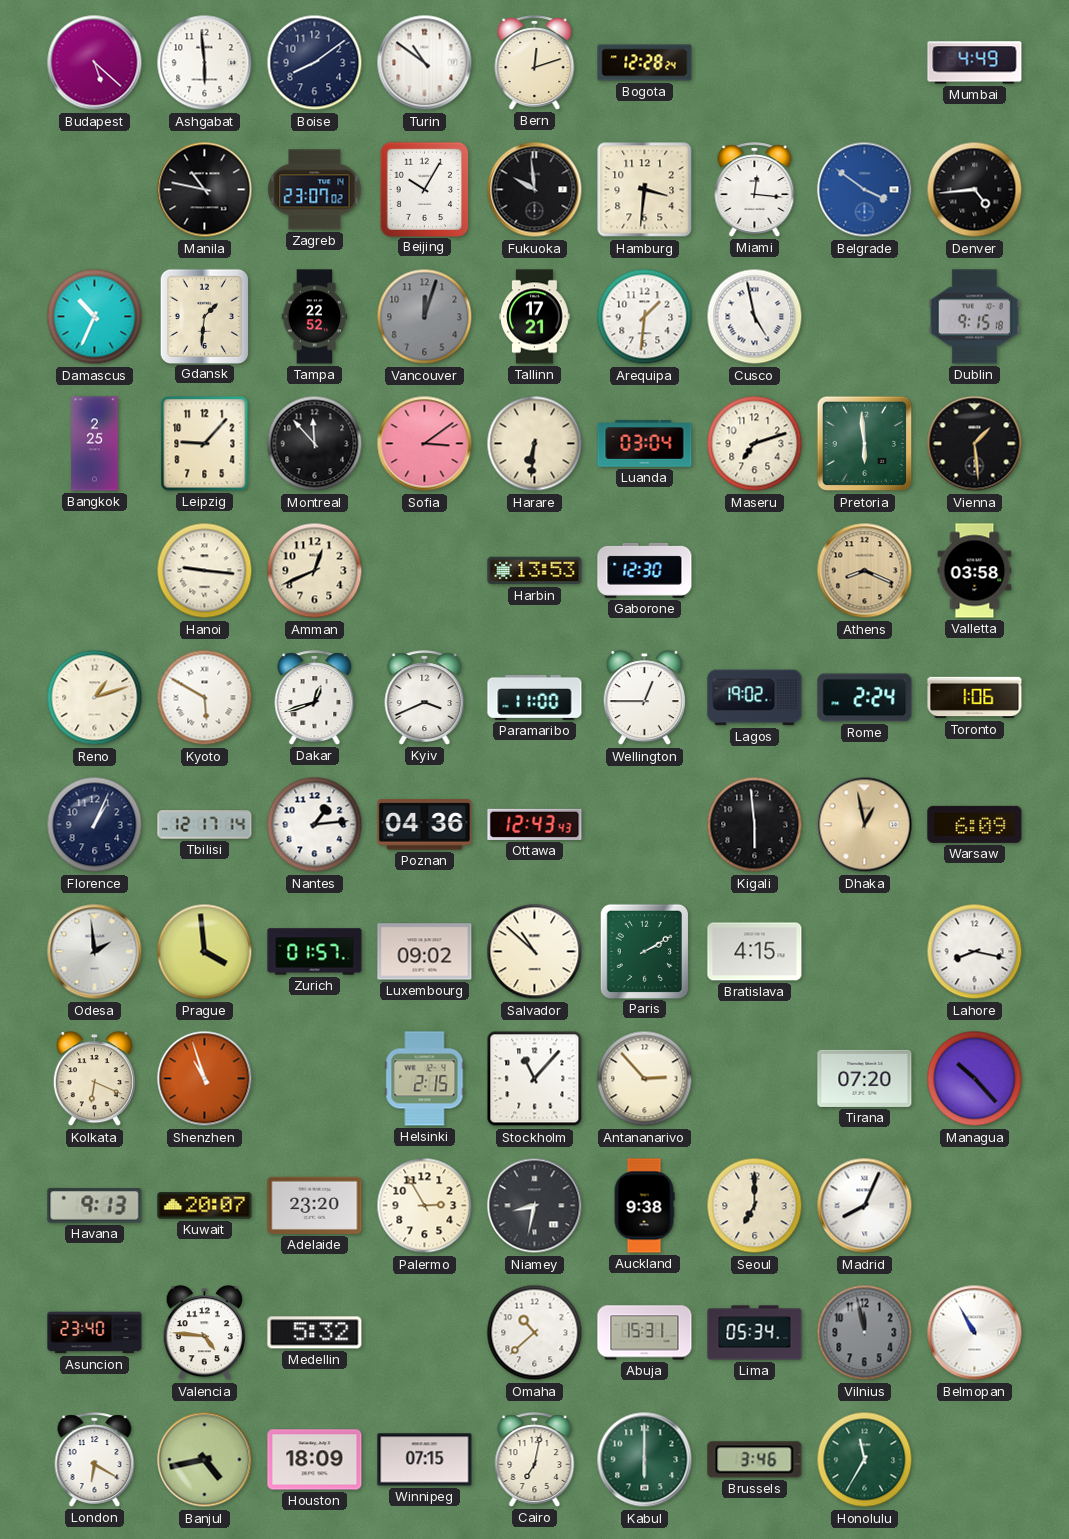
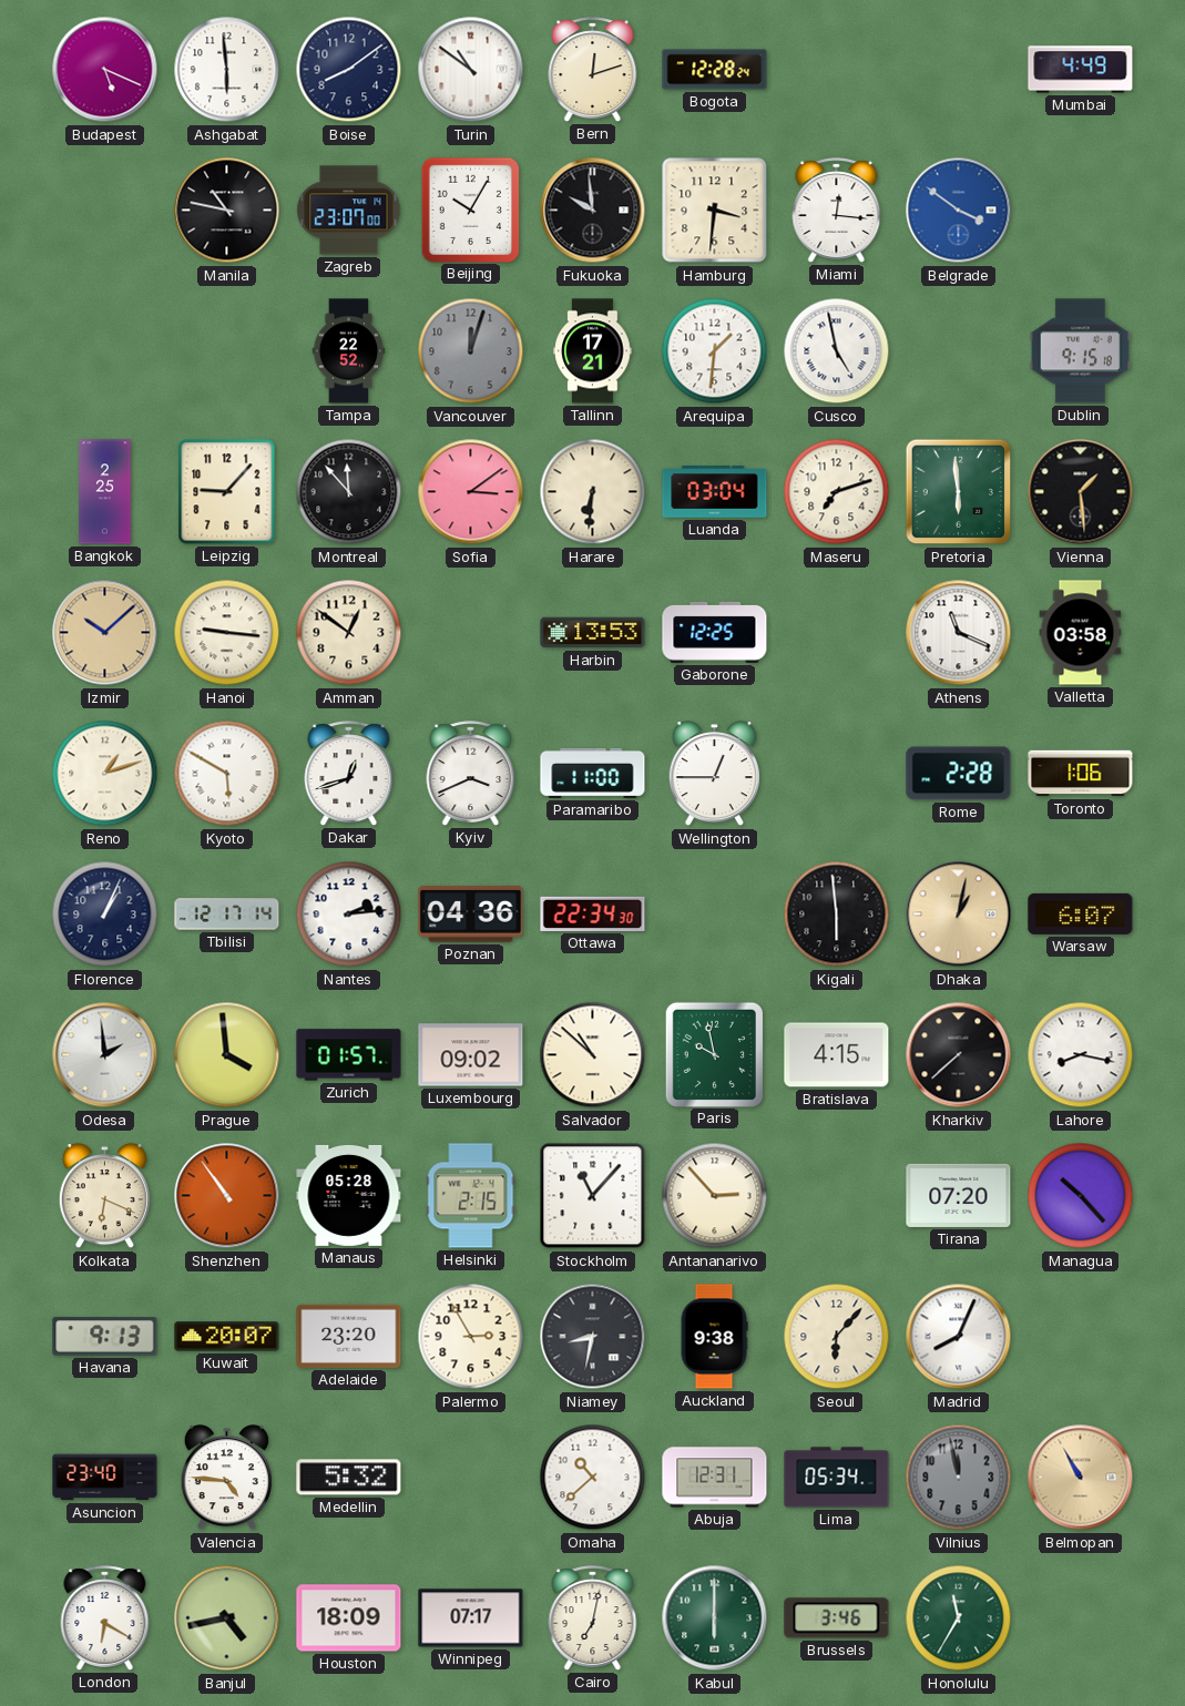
Budapest: 5:22 -> 5:19
Zagreb: 23:07:02 -> 23:07:00
Denver: 4:44 -> none
Damascus: 10:34 -> none
Gdansk: 1:31 -> none
Izmir: none -> 10:08
Amman: 12:41 -> 12:51
Gaborone: 12:30 -> 12:25
Athens: 8:19 -> 11:19
Athens dial: champagne -> white
Lagos: 19:02 -> none
Rome: 2:24 -> 2:28
Nantes: 1:14 -> 2:14
Ottawa: 12:43 -> 22:34
Dhaka: 12:58 -> 1:02
Warsaw: 6:09 -> 6:07
Paris: 2:10 -> 9:58
Kharkiv: none -> 7:38
Shenzhen: 10:57 -> 10:54
Manaus: none -> 05:28
Seoul: 7:00 -> 6:07
Abuja: 15:31 -> 12:31
Belmopan dial: white -> champagne
Winnipeg: 07:15 -> 07:17
